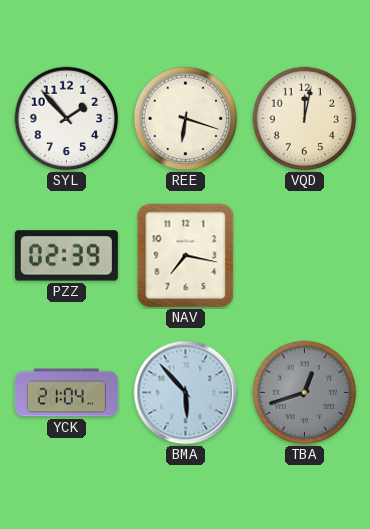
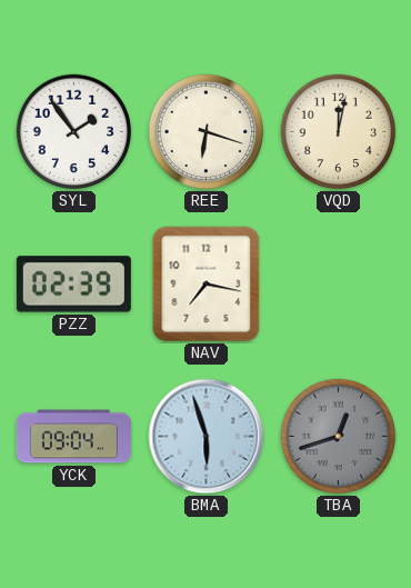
SYL: 1:53 -> 1:54
YCK: 21:04 -> 09:04
BMA: 5:53 -> 5:57
